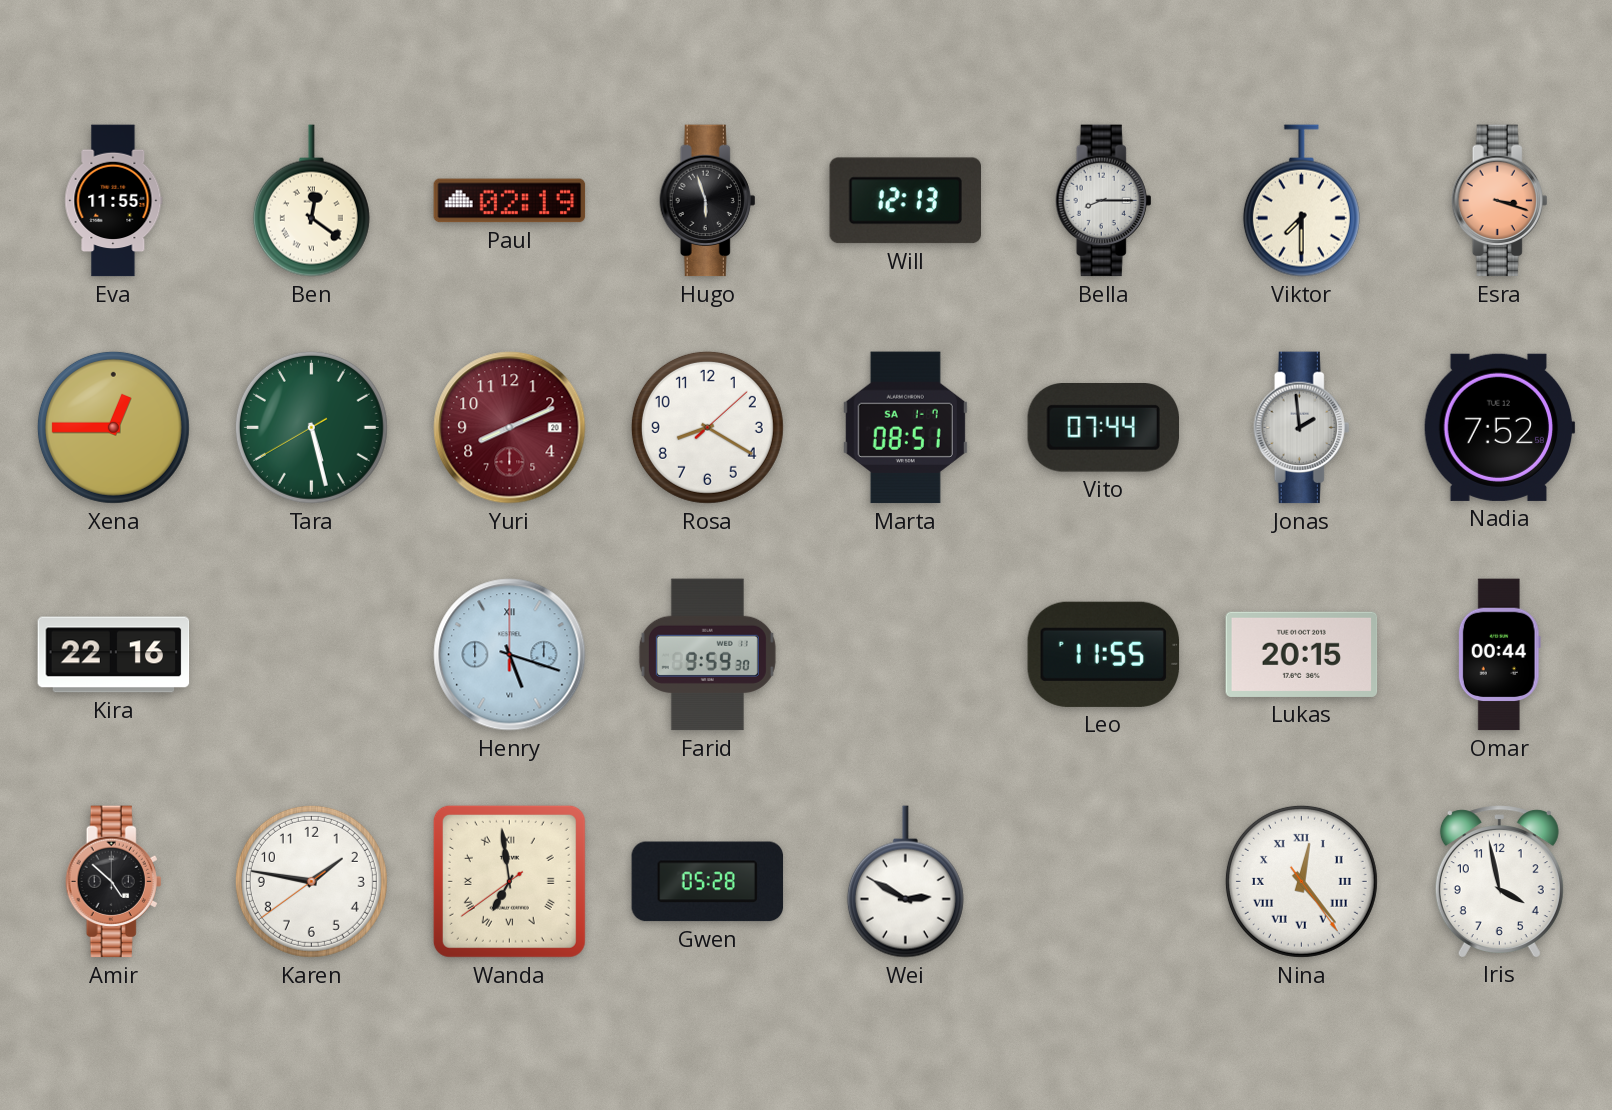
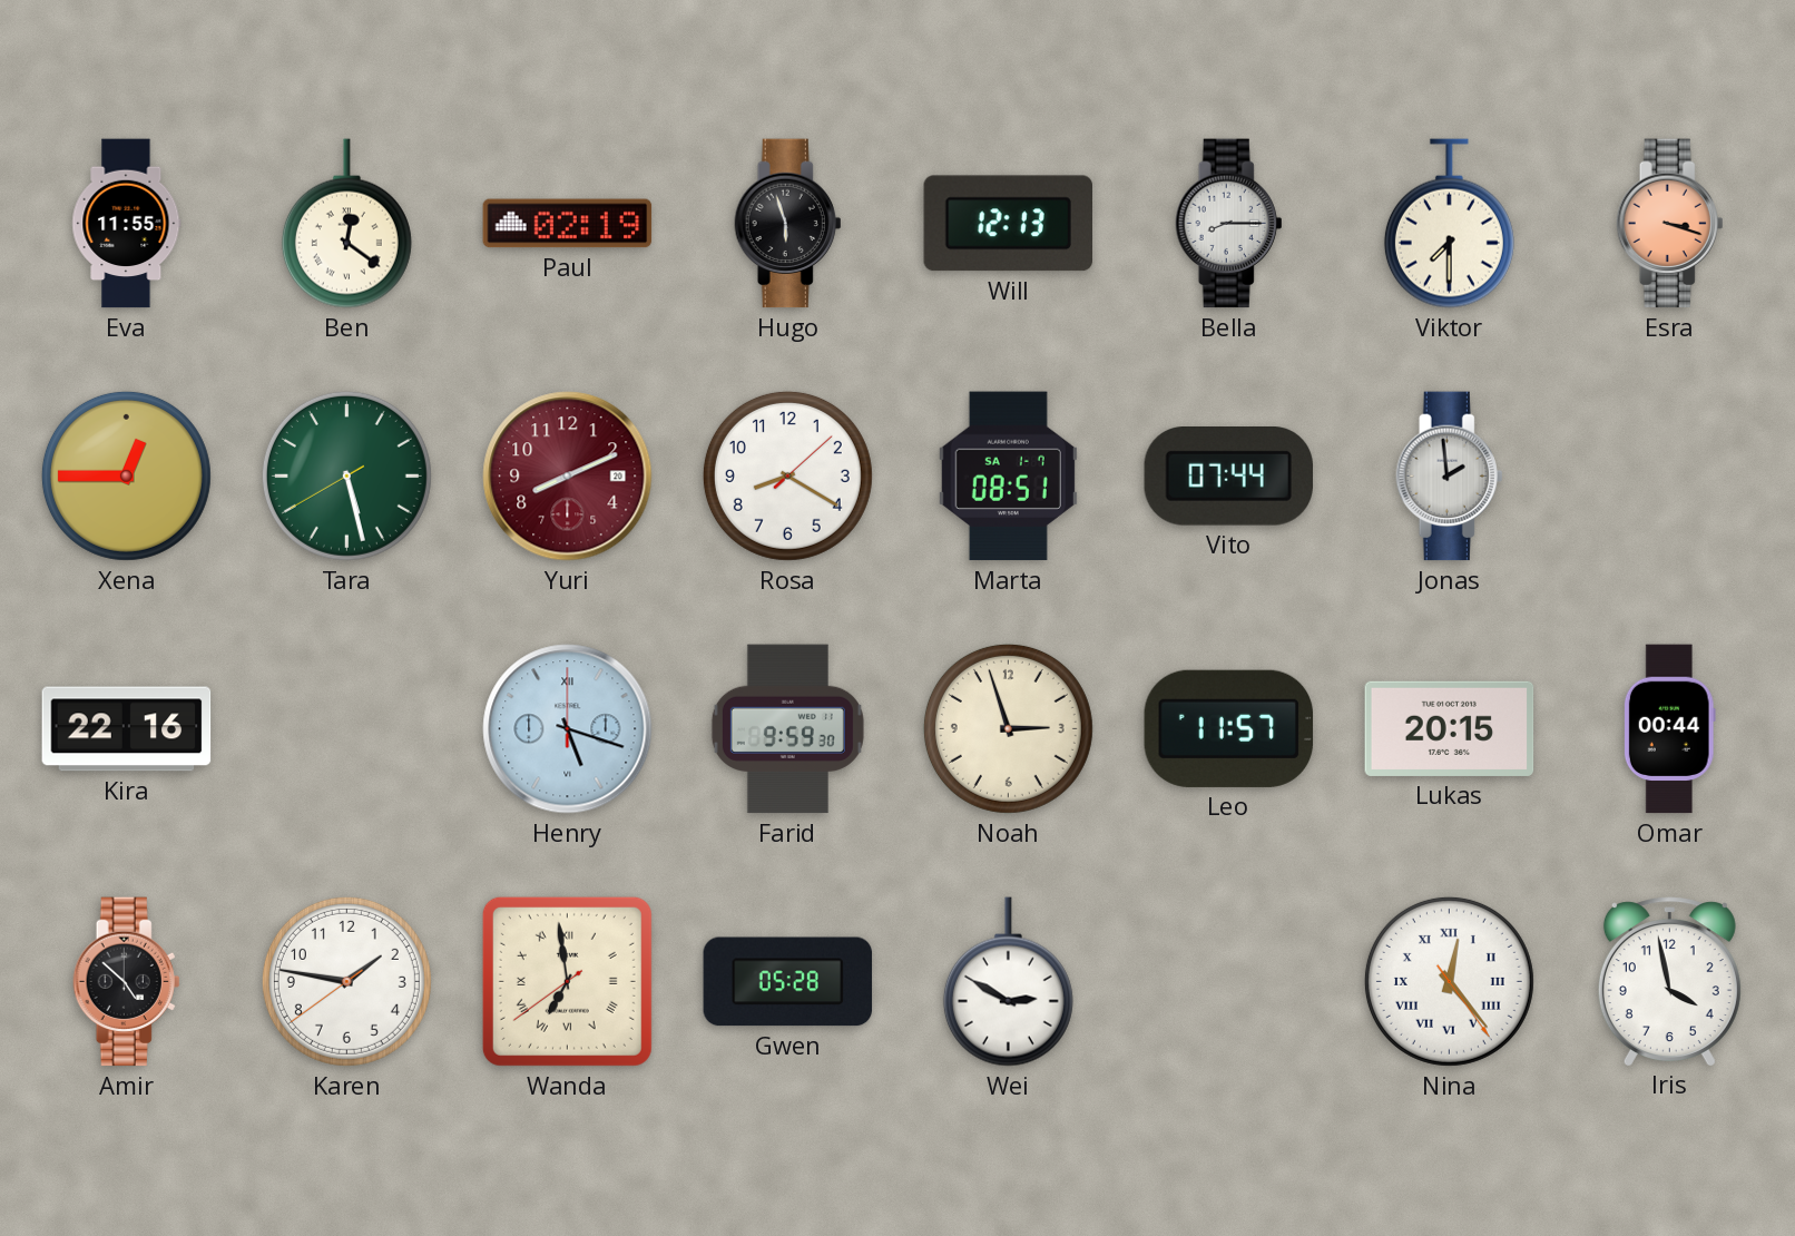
Nadia: 7:52 -> none
Noah: none -> 2:57
Leo: 11:55 -> 11:57
